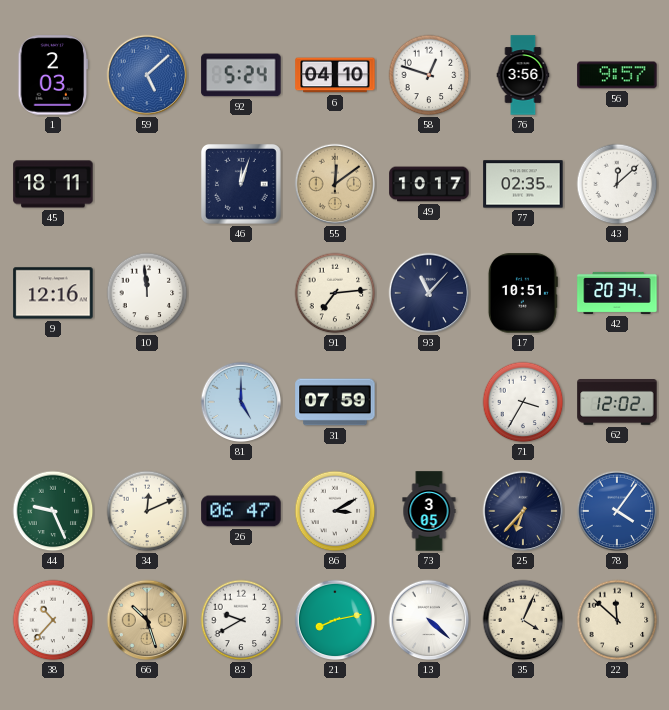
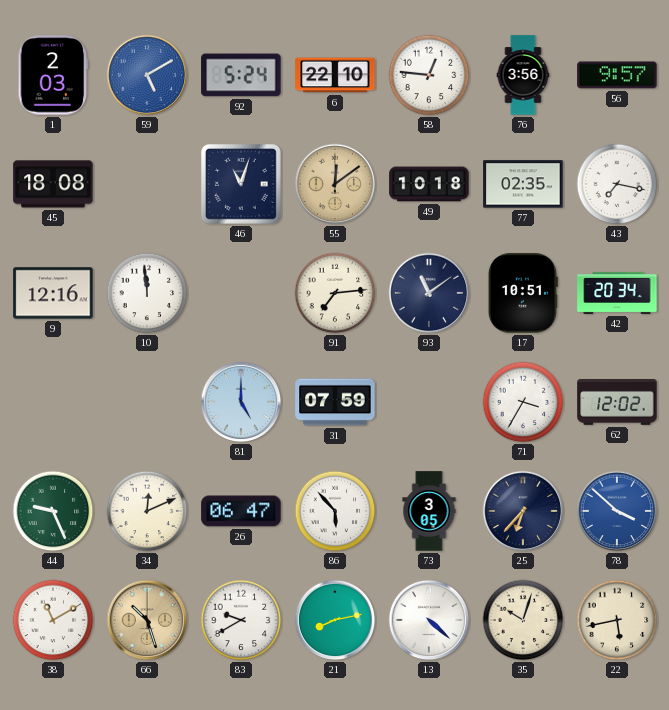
59: 5:08 -> 5:10
6: 04:10 -> 22:10
58: 12:48 -> 12:46
45: 18:11 -> 18:08
46: 12:03 -> 11:03
49: 10:17 -> 10:18
43: 12:08 -> 7:17
93: 11:07 -> 11:09
86: 3:10 -> 5:53
78: 4:06 -> 3:52
38: 10:37 -> 11:10
35: 4:04 -> 10:03
22: 11:52 -> 5:43
